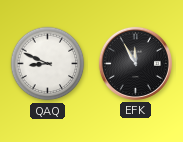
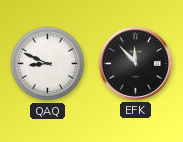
EFK: 11:55 -> 11:53
